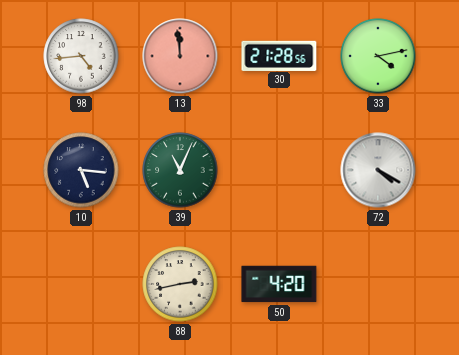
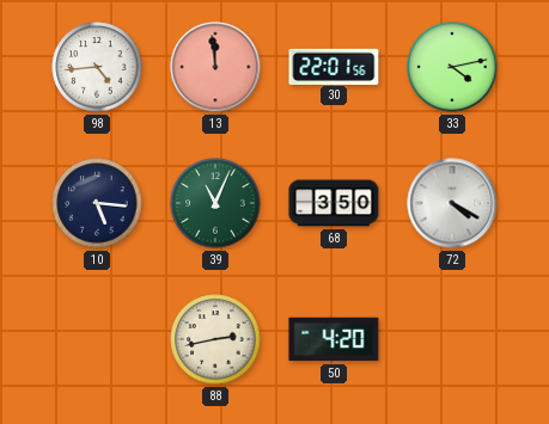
30: 21:28 -> 22:01
68: none -> 3:50
